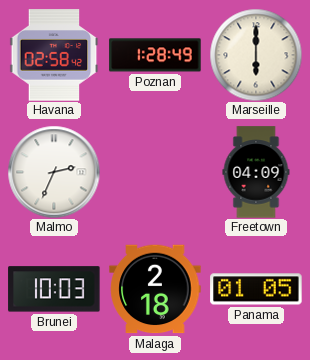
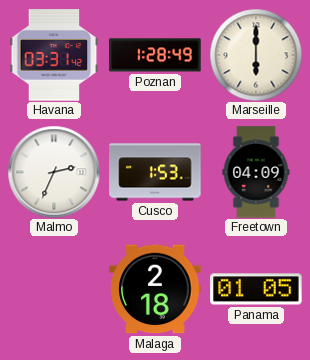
Havana: 02:58 -> 03:31
Cusco: none -> 1:53
Brunei: 10:03 -> none
